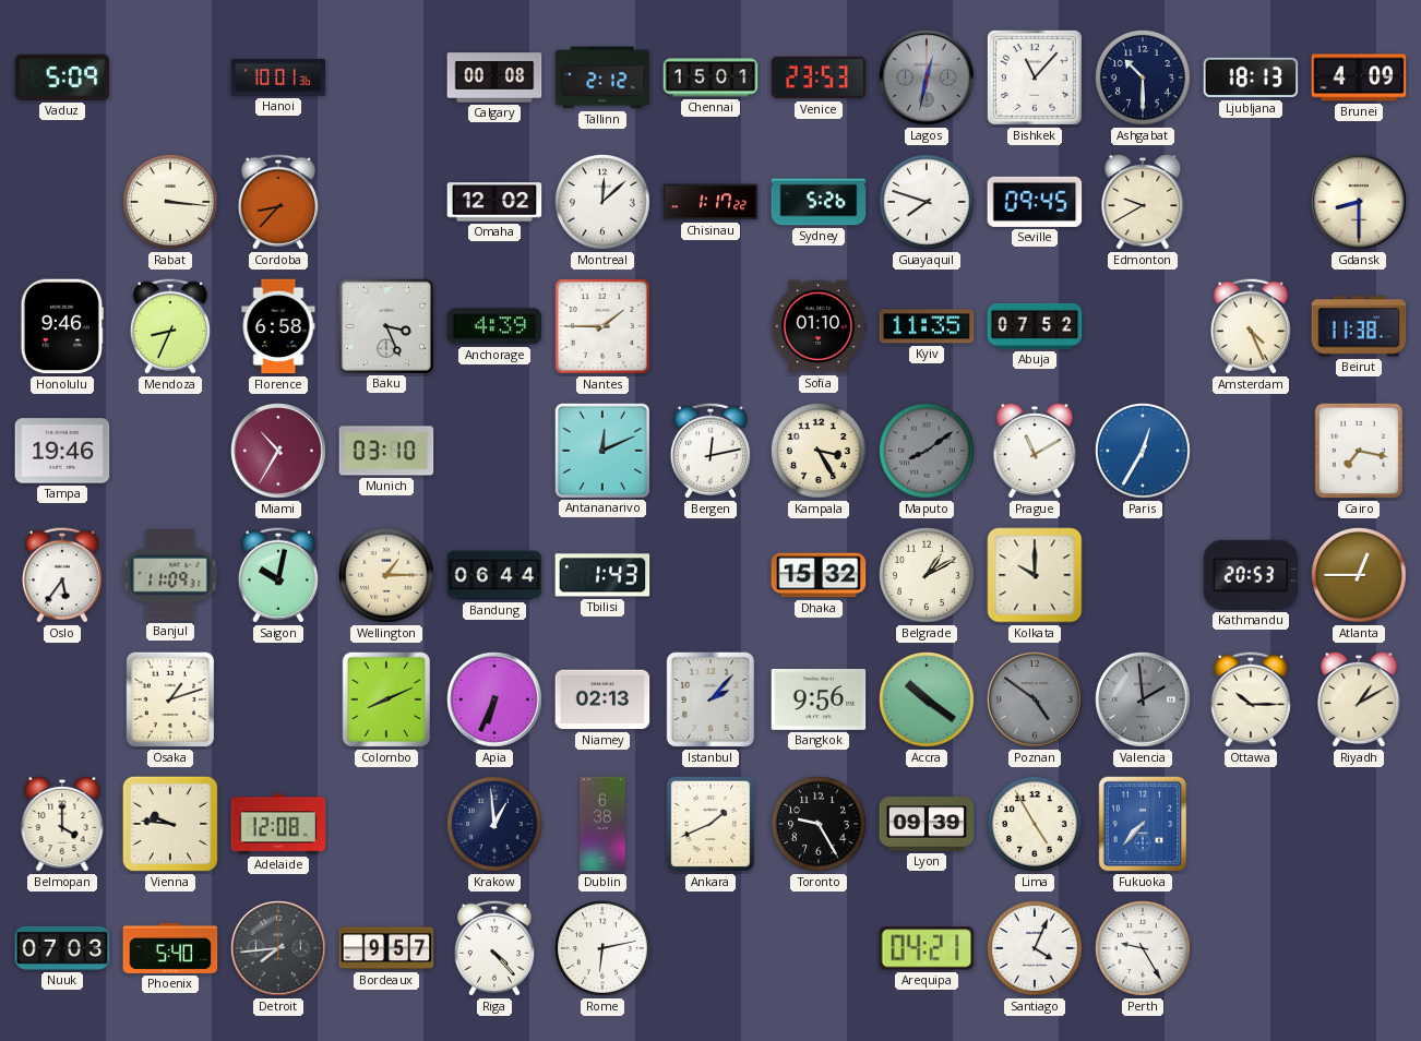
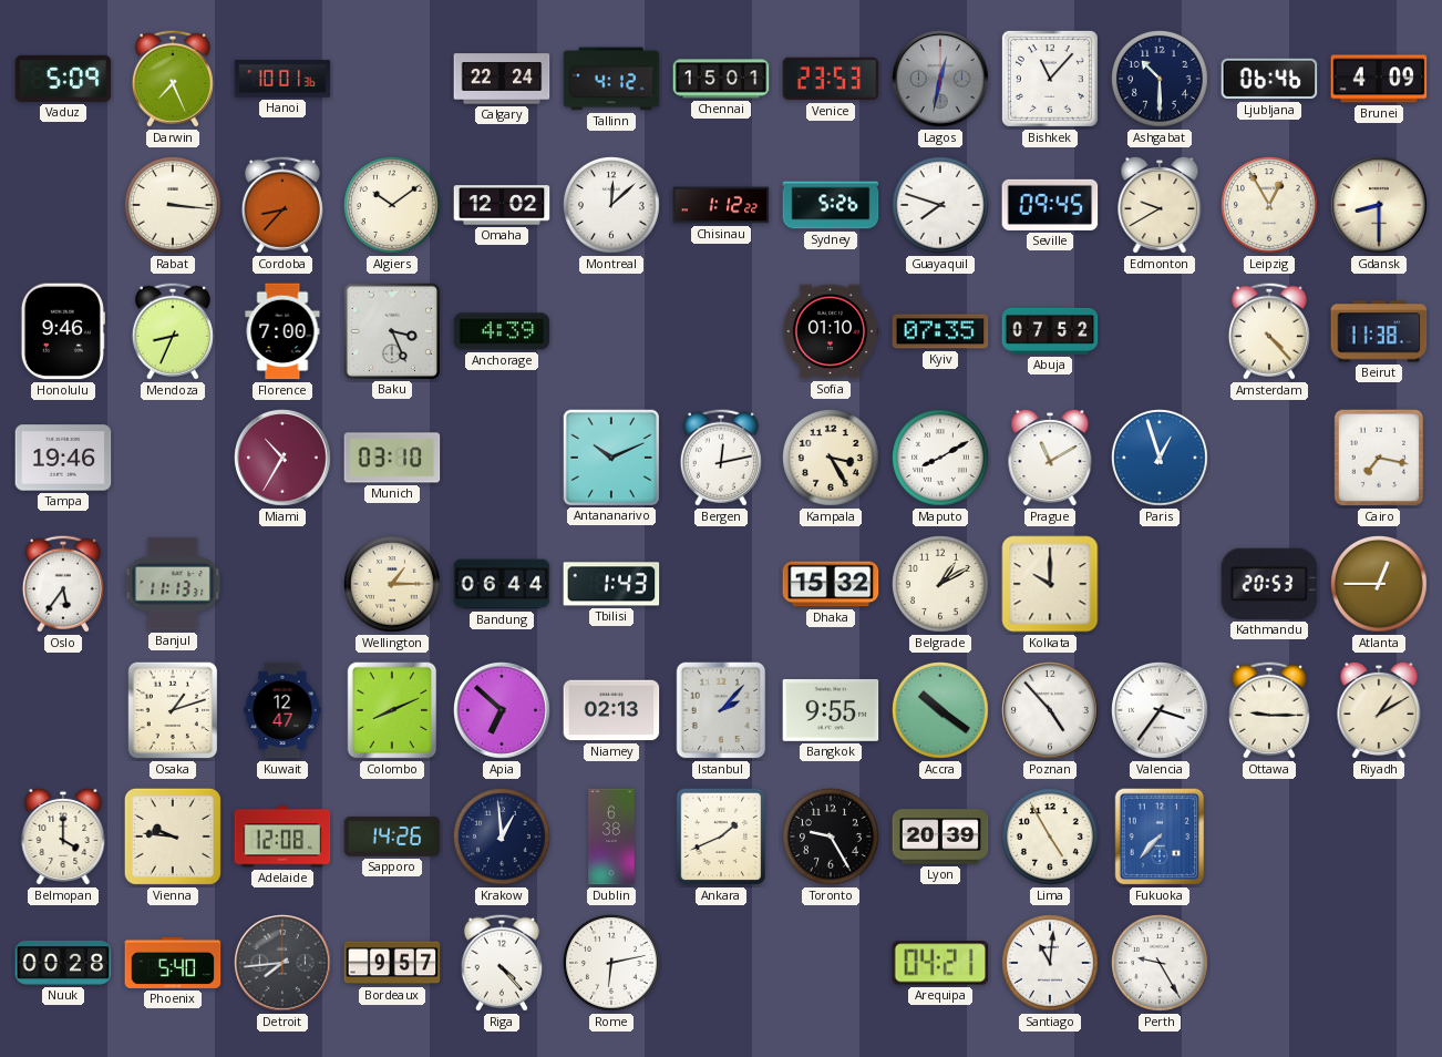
Darwin: none -> 7:26
Calgary: 00:08 -> 22:24
Tallinn: 2:12 -> 4:12
Ljubljana: 18:13 -> 06:46
Algiers: none -> 10:09
Chisinau: 1:17 -> 1:12
Leipzig: none -> 12:55
Florence: 6:58 -> 7:00
Nantes: 1:45 -> none
Kyiv: 11:35 -> 07:35
Amsterdam: 4:26 -> 4:23
Antananarivo: 12:11 -> 10:11
Maputo: 8:09 -> 8:10
Maputo dial: grey -> white
Paris: 12:35 -> 12:57
Banjul: 11:09 -> 11:13
Saigon: 10:02 -> none
Kuwait: none -> 12:47
Apia: 6:34 -> 6:52
Bangkok: 9:56 -> 9:55
Poznan: 4:51 -> 4:53
Poznan dial: grey -> white
Valencia: 1:59 -> 3:36
Valencia dial: grey -> white
Ottawa: 10:15 -> 9:15
Sapporo: none -> 14:26
Lyon: 09:39 -> 20:39
Nuuk: 07:03 -> 00:28
Santiago: 4:04 -> 11:01
